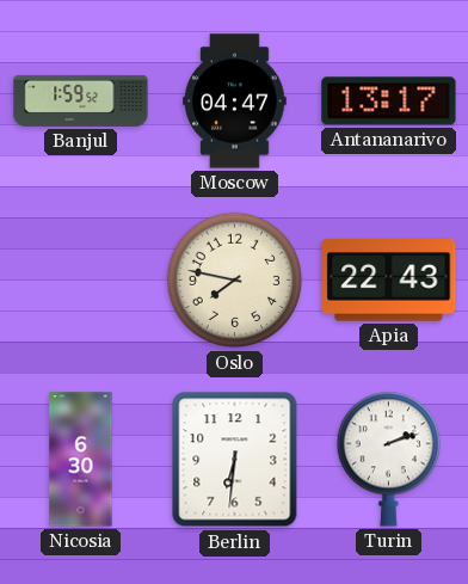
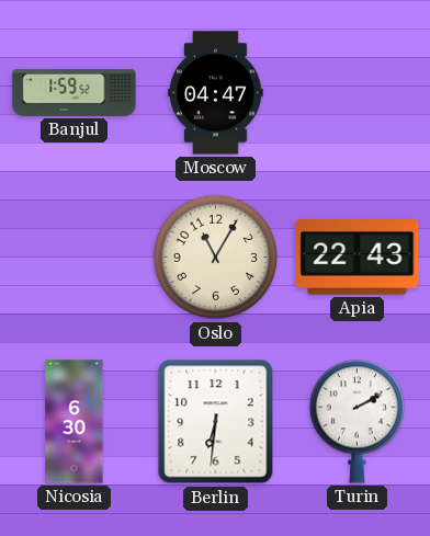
Antananarivo: 13:17 -> none
Oslo: 7:47 -> 11:05
Turin: 2:12 -> 2:10
